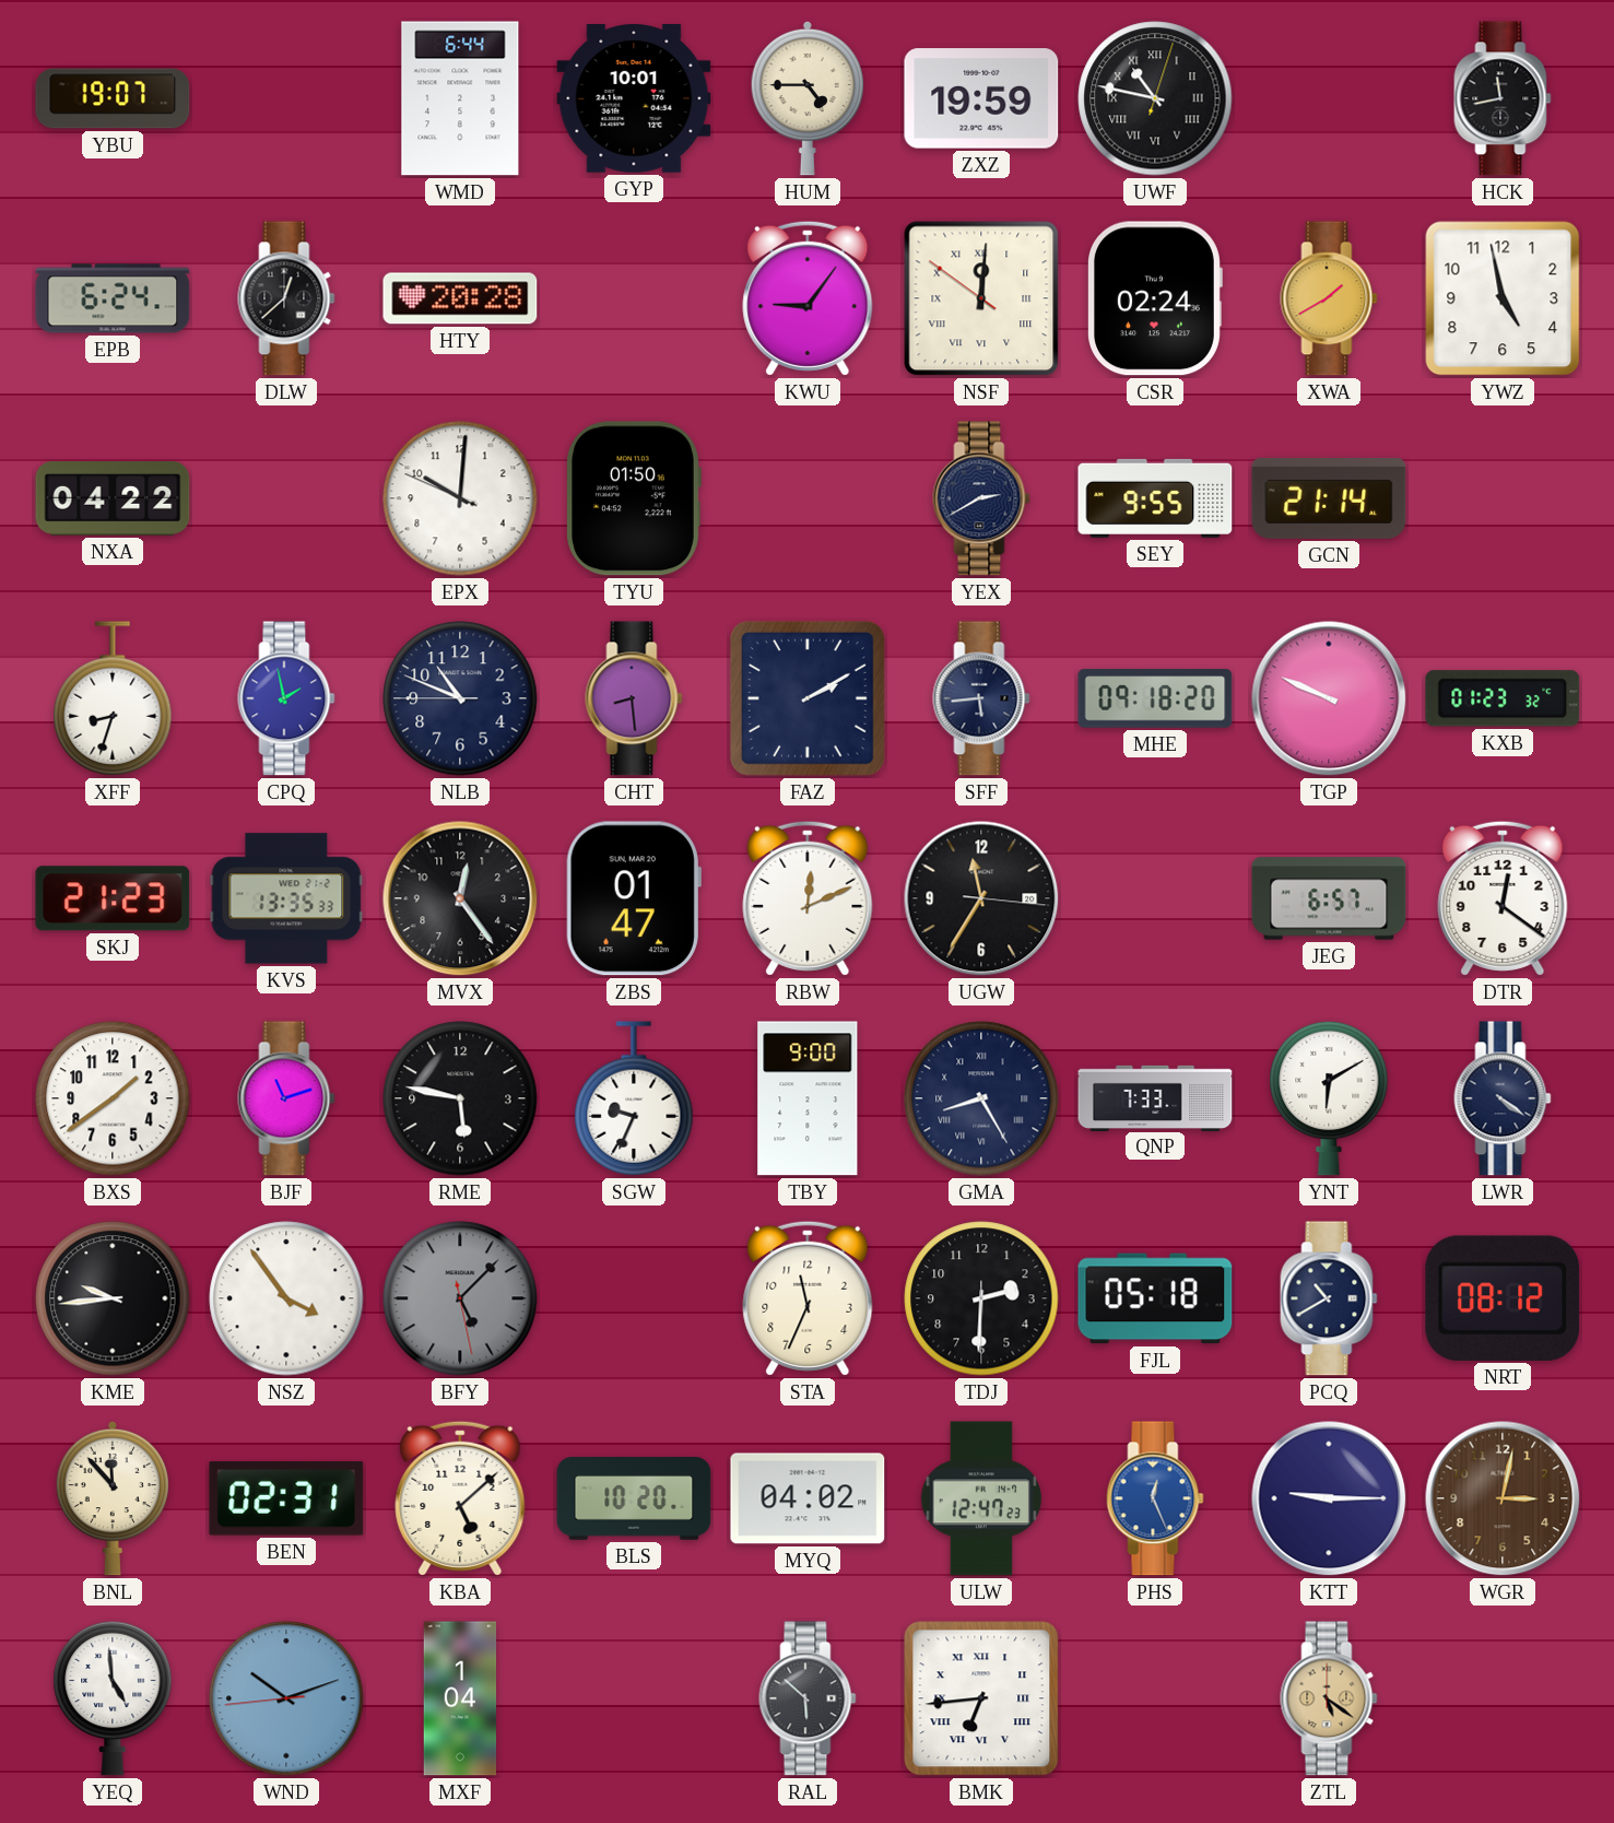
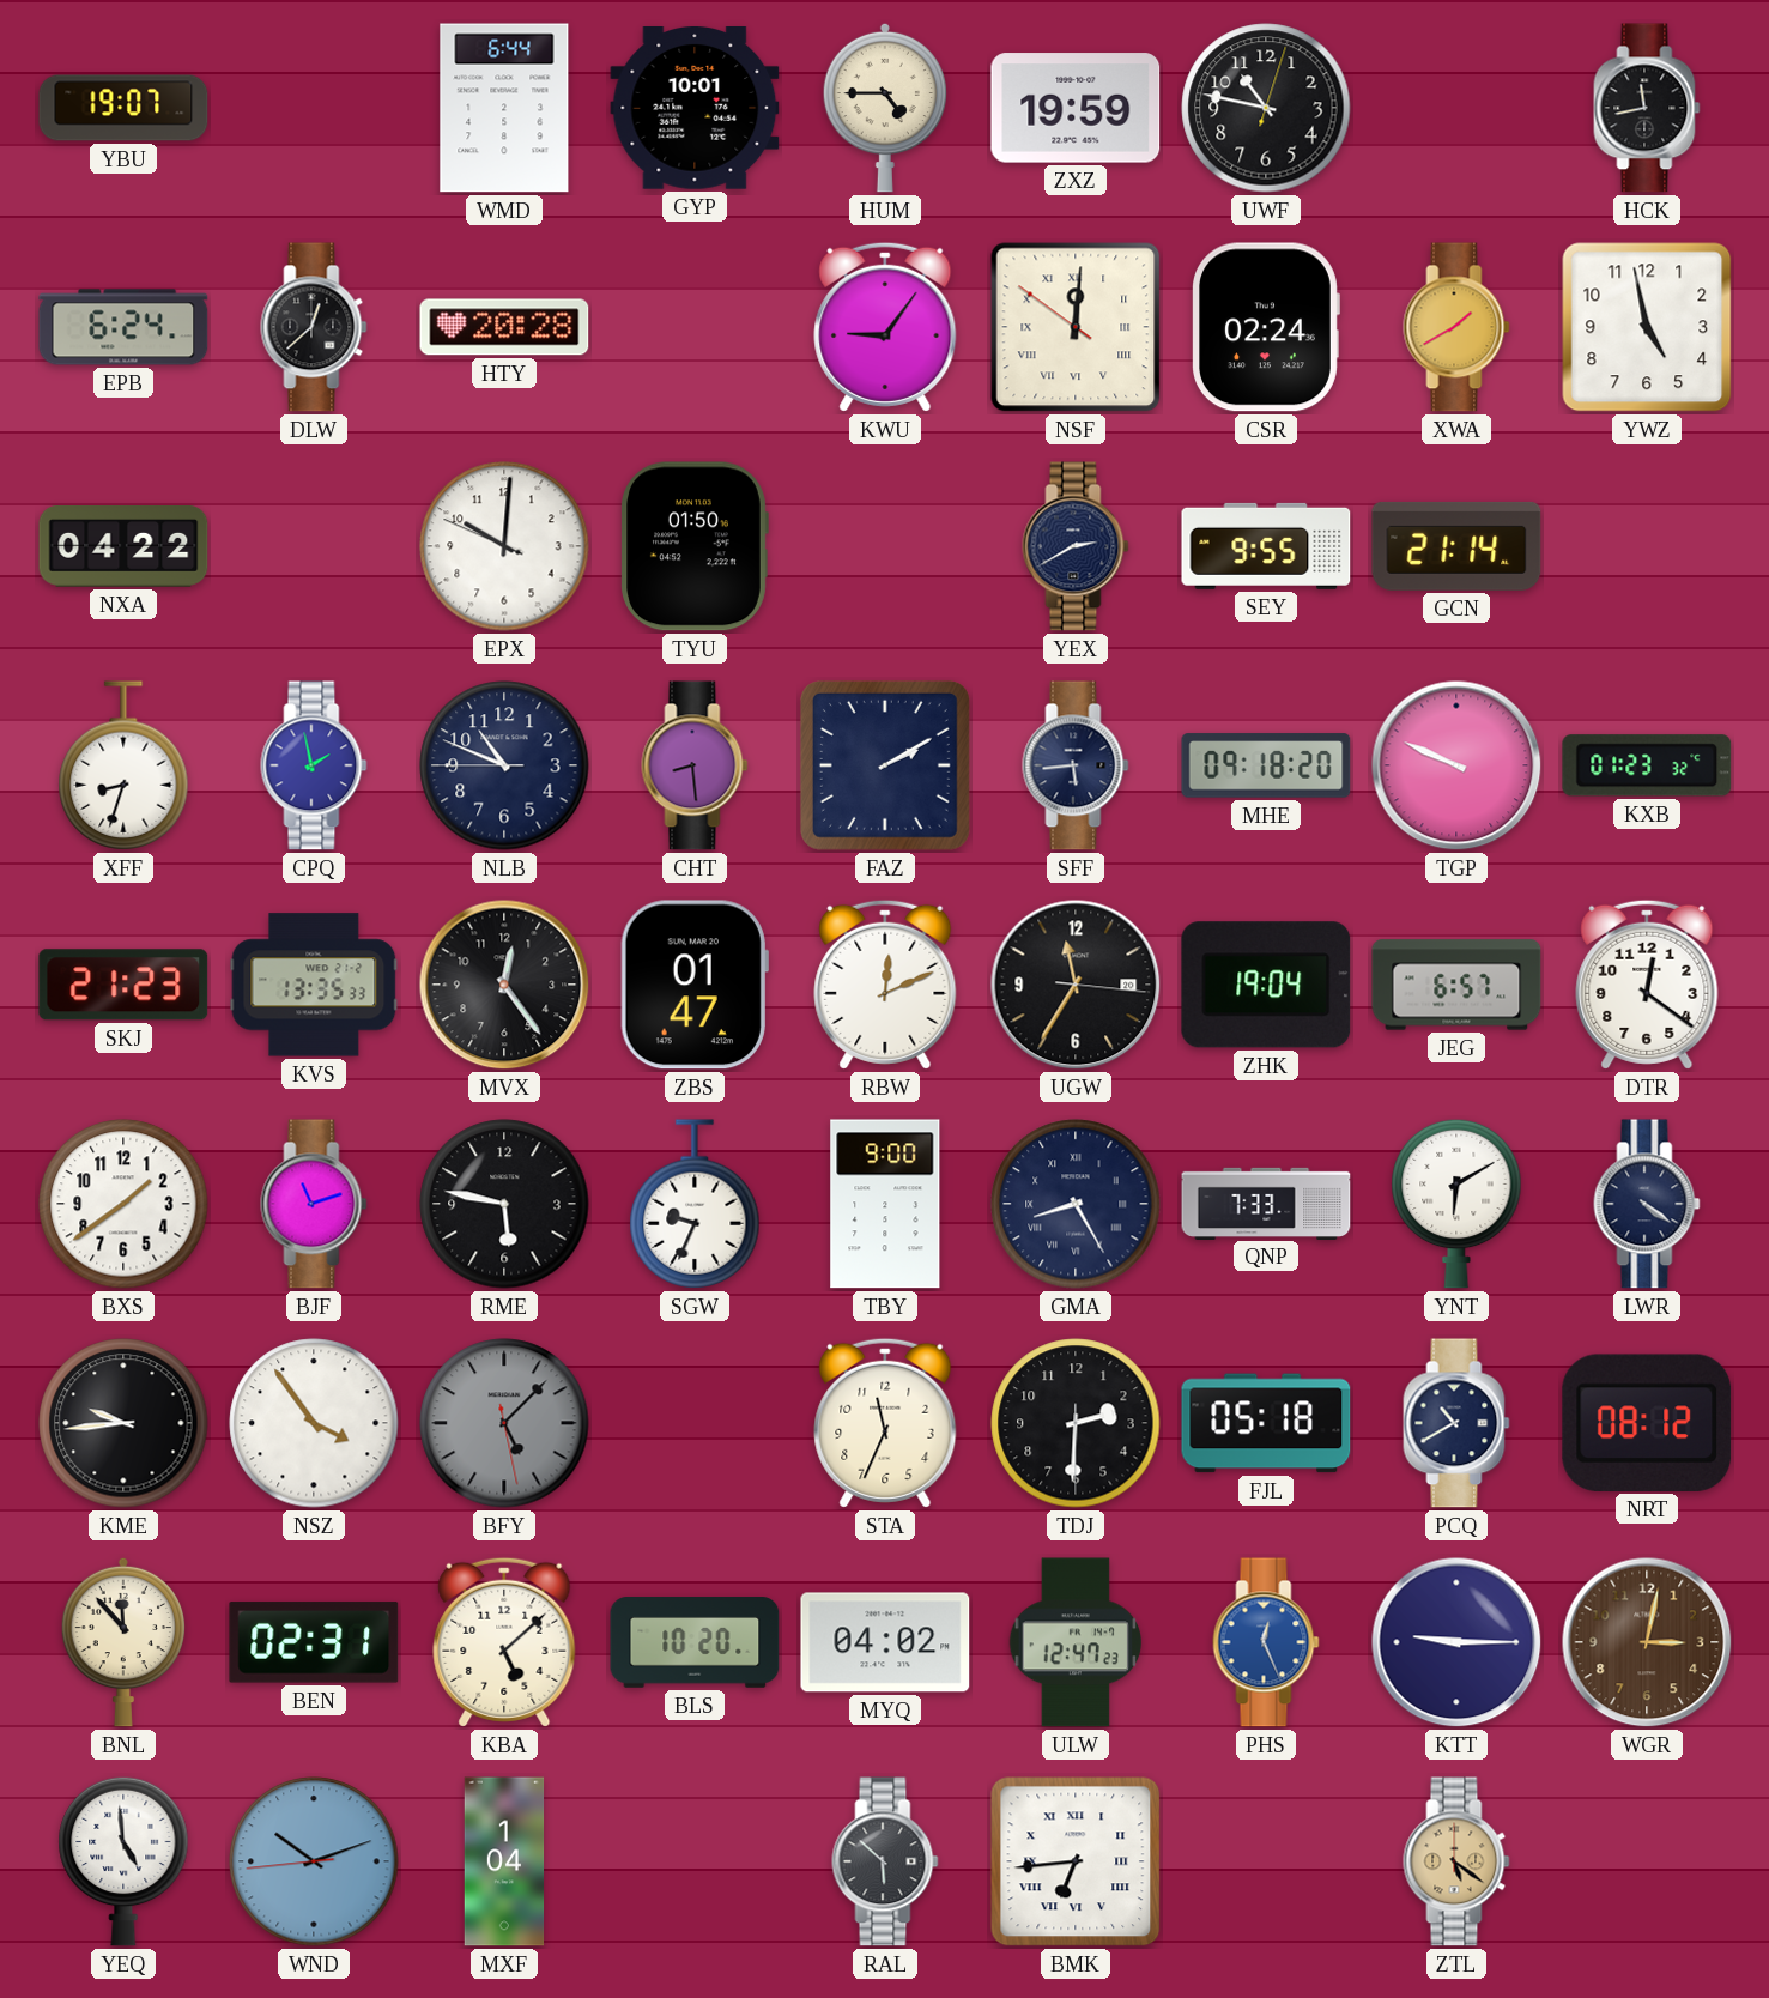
UWF numerals: Roman -> Arabic
ZHK: none -> 19:04
